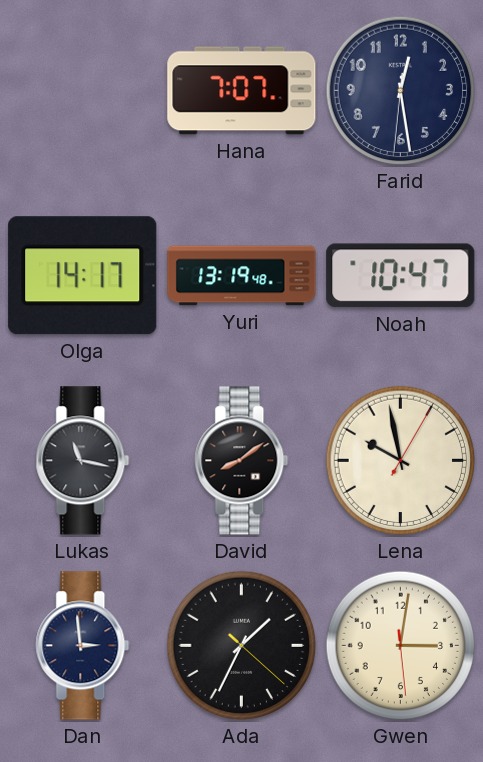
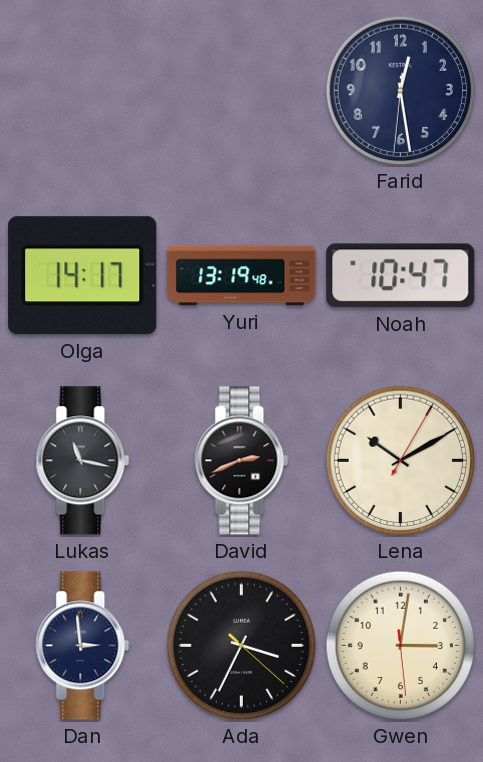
Hana: 7:07 -> none
David: 8:09 -> 2:41
Lena: 9:58 -> 10:10
Ada: 1:34 -> 3:34
